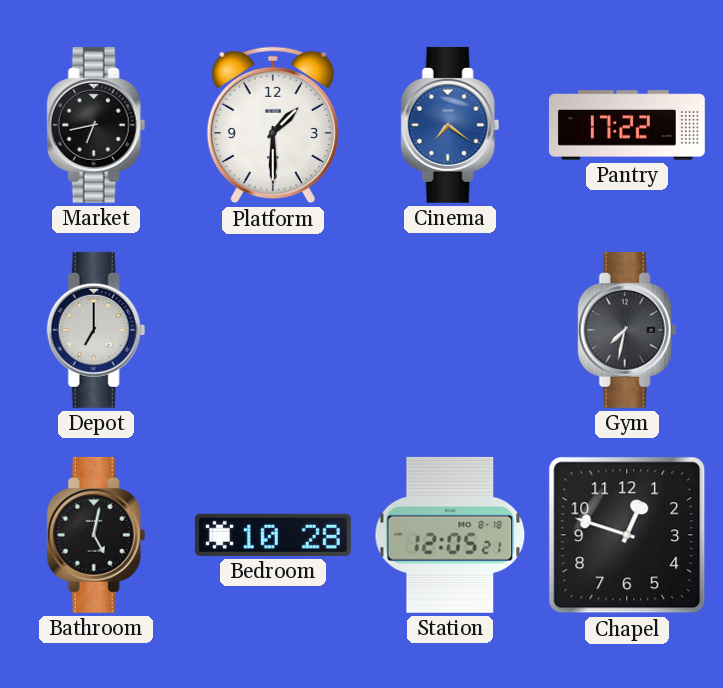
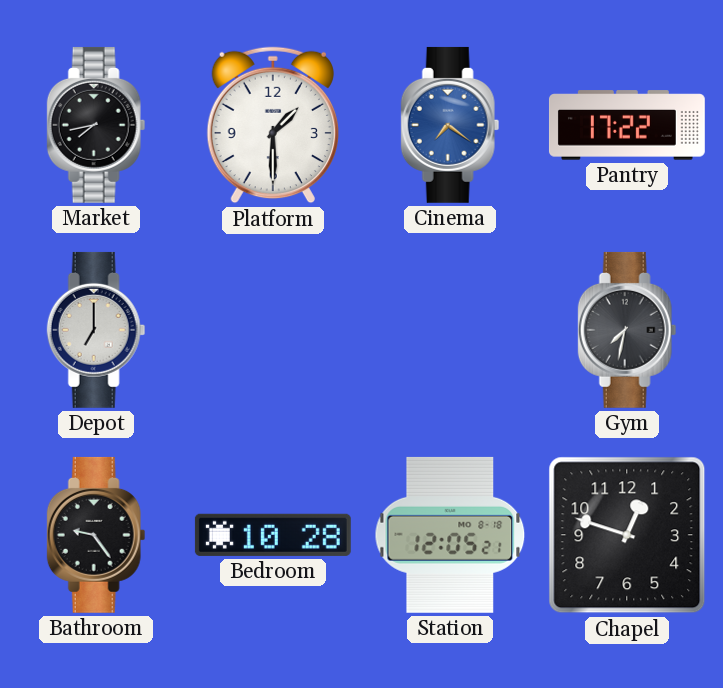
Market: 6:43 -> 7:43
Bathroom: 5:02 -> 9:24
